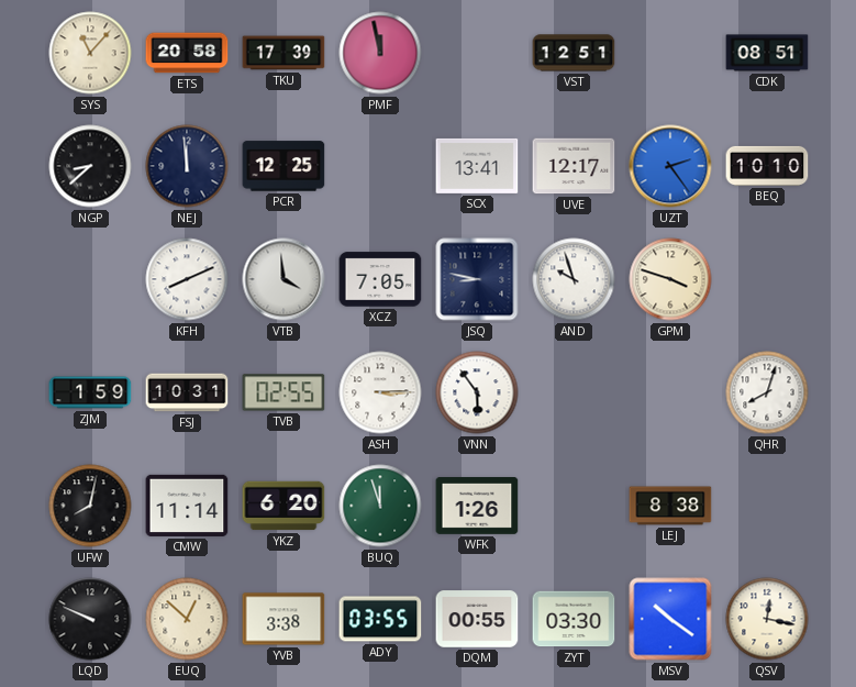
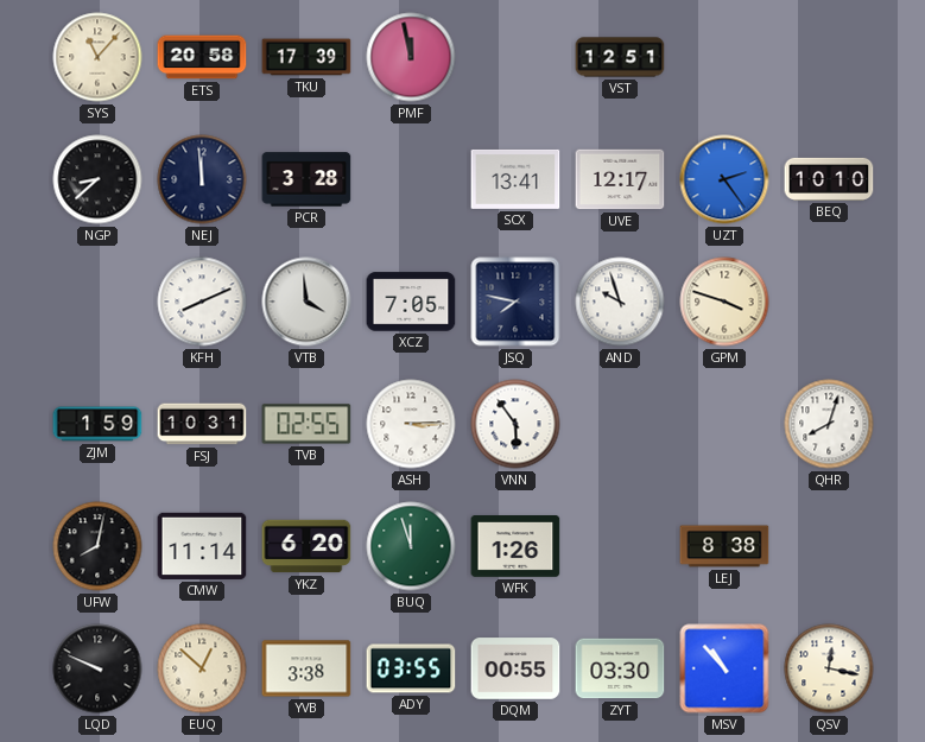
CDK: 08:51 -> none
PCR: 12:25 -> 3:28
JSQ: 8:47 -> 7:47
MSV: 10:21 -> 10:53
